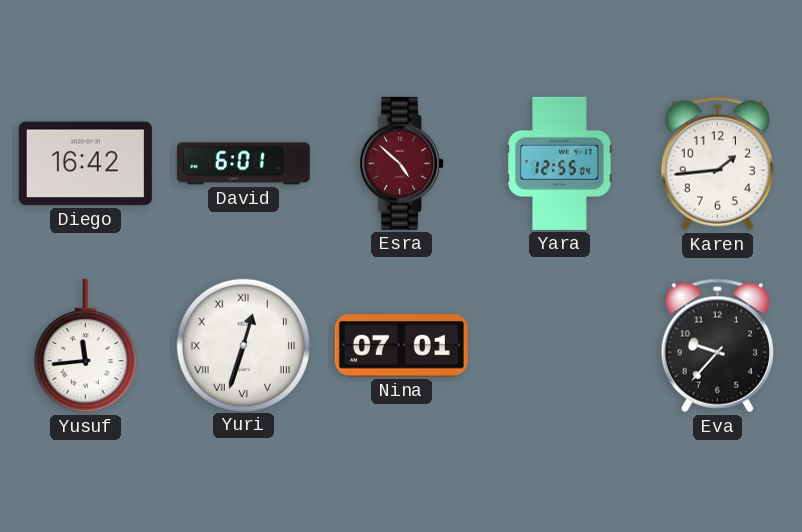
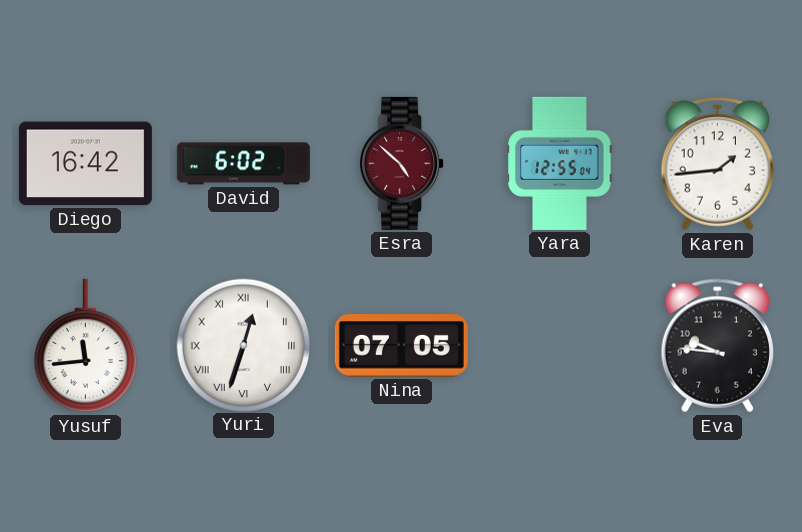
David: 6:01 -> 6:02
Nina: 07:01 -> 07:05
Eva: 9:37 -> 9:46
